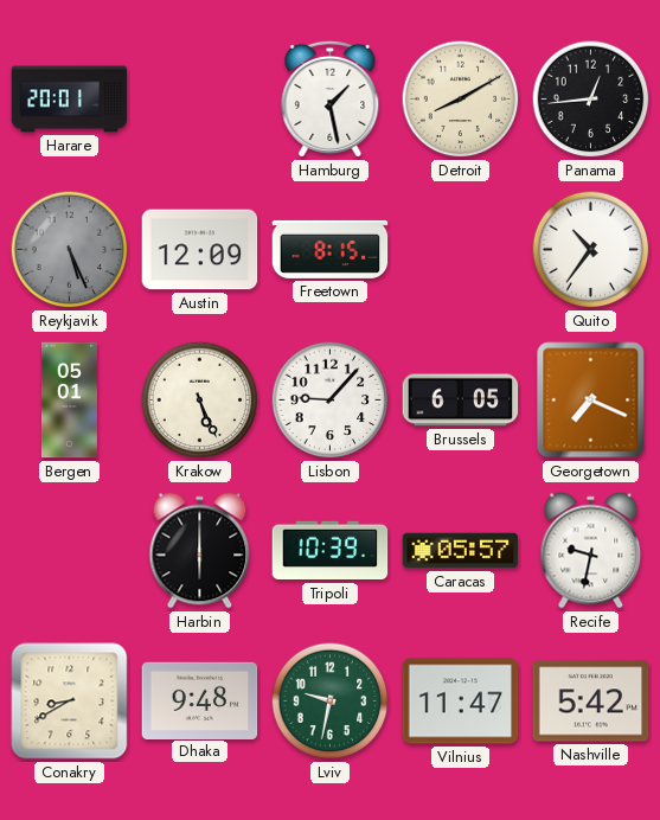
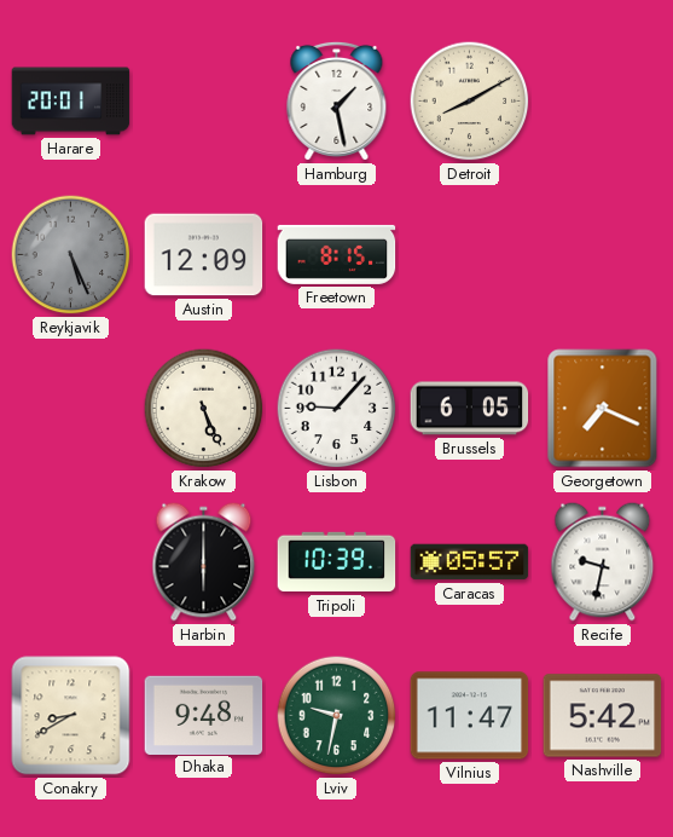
Panama: 12:44 -> none
Quito: 10:36 -> none
Bergen: 05:01 -> none
